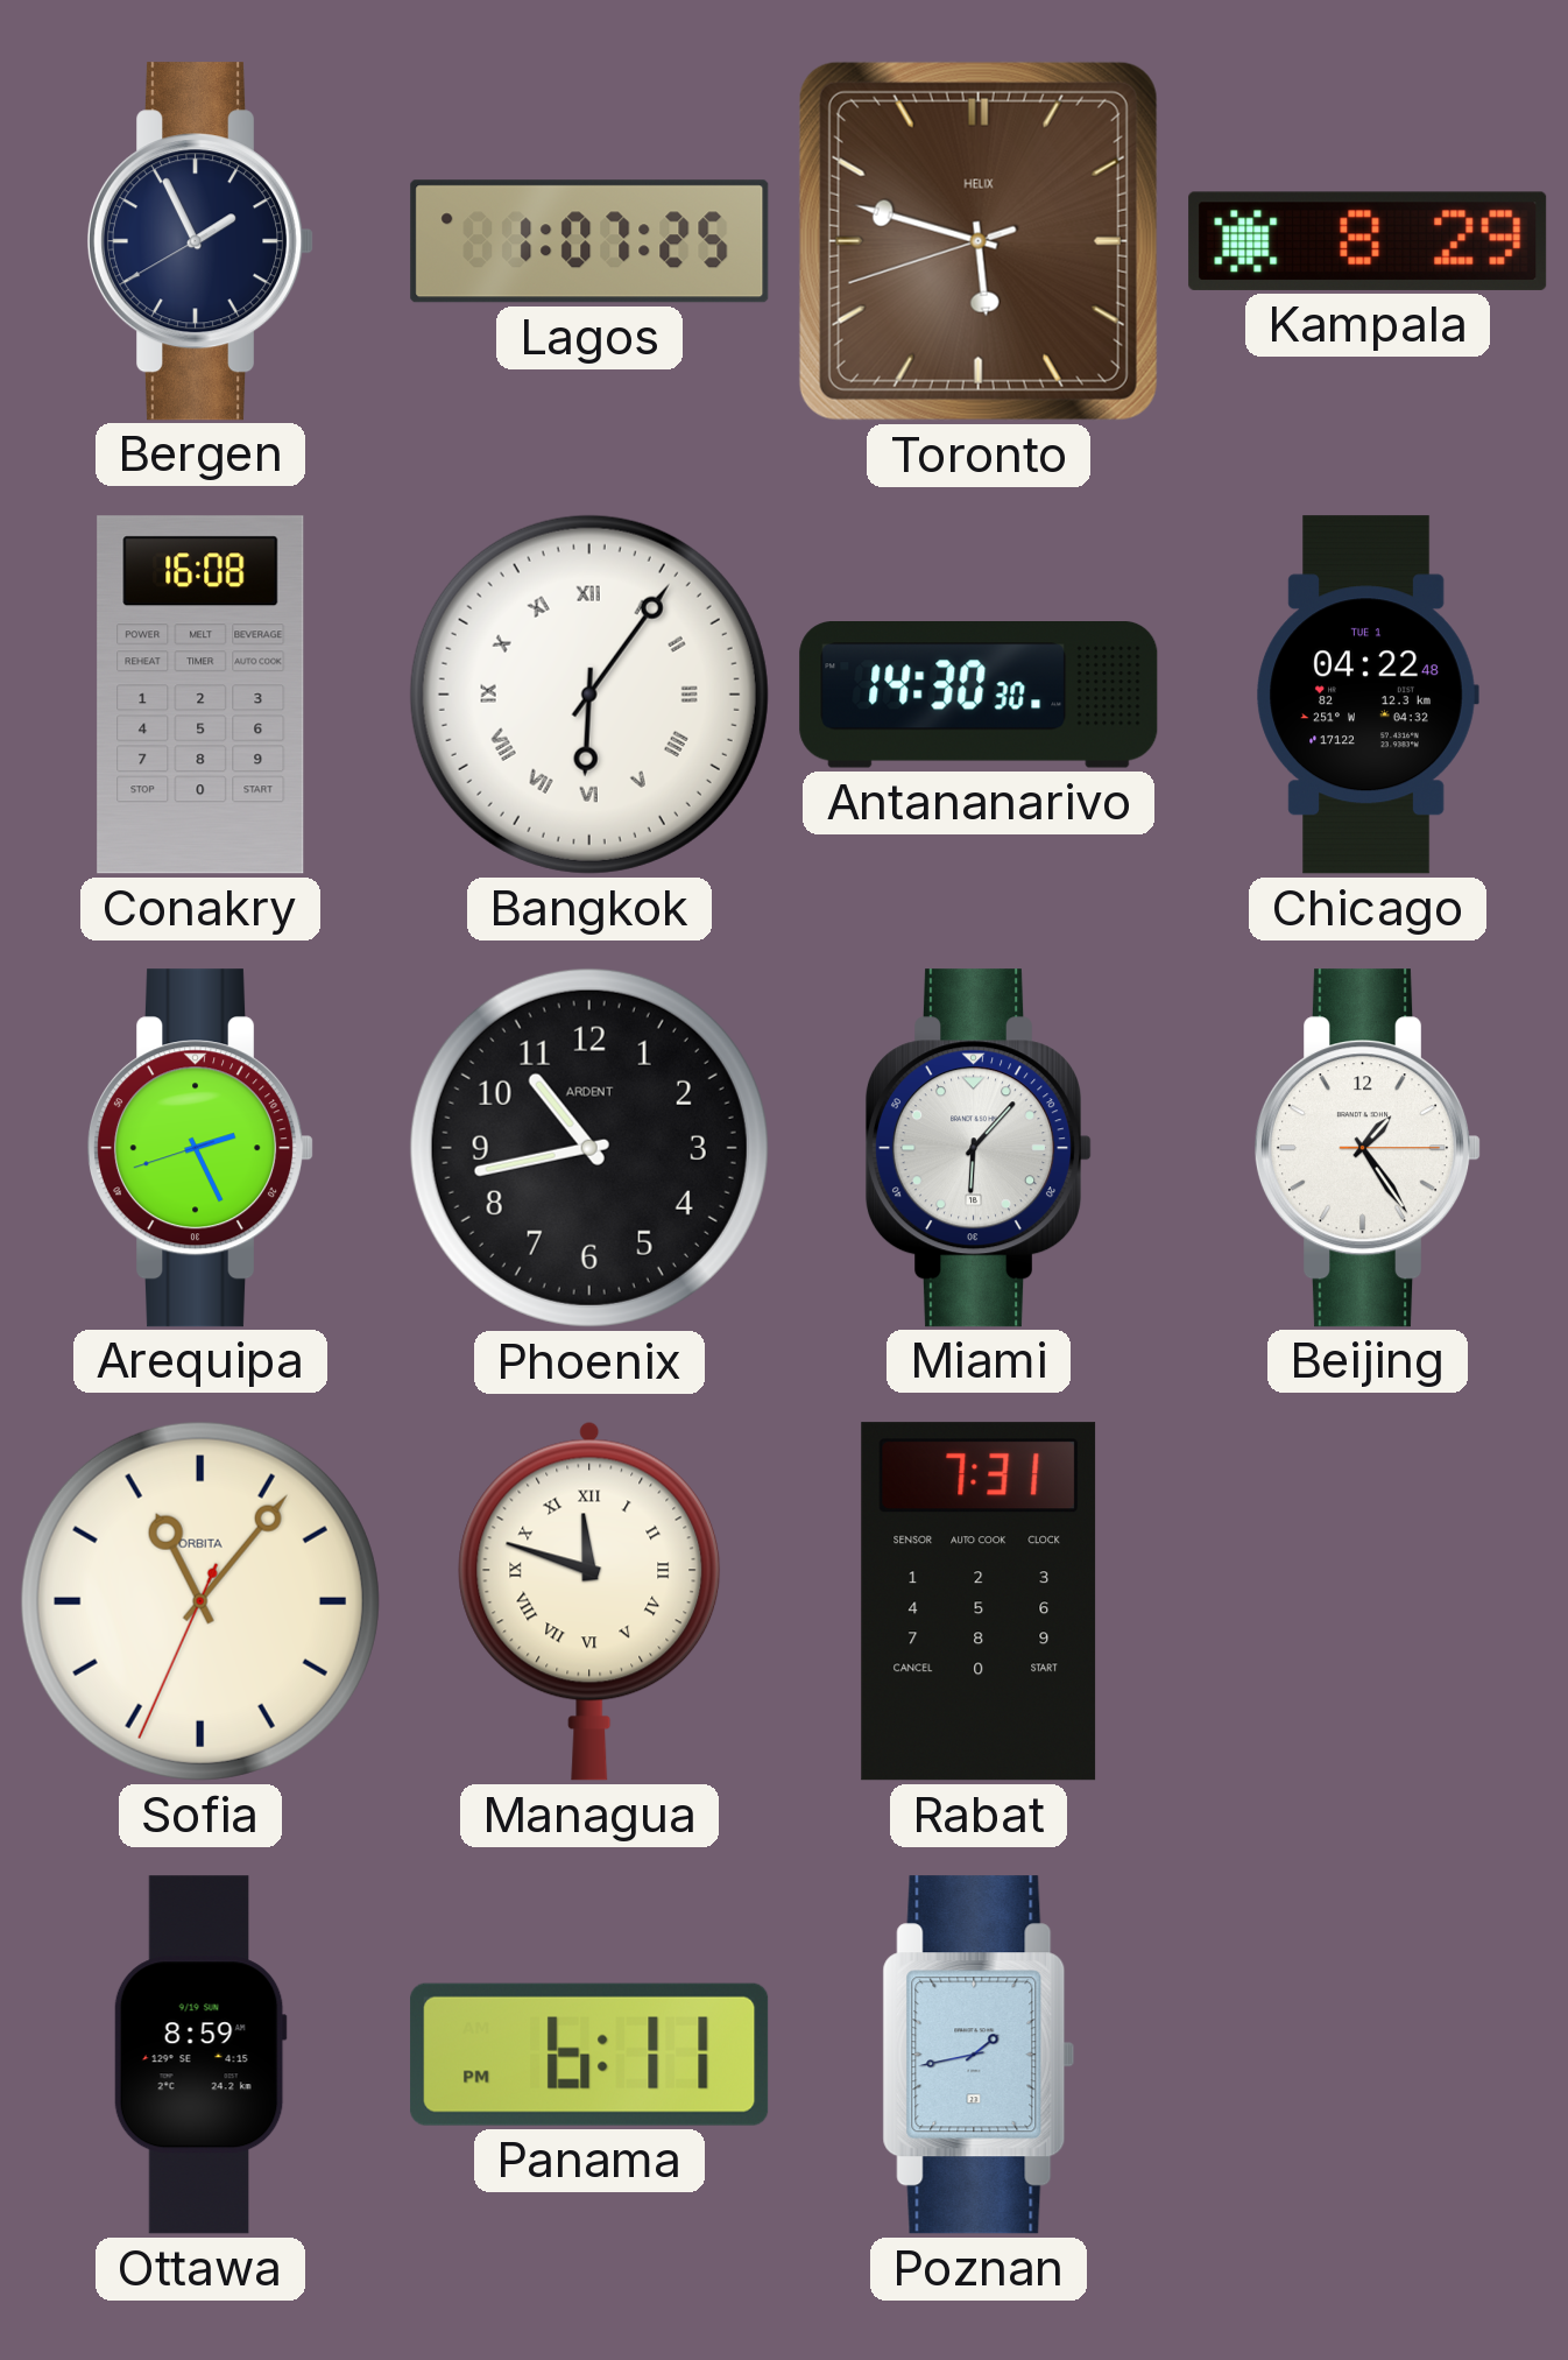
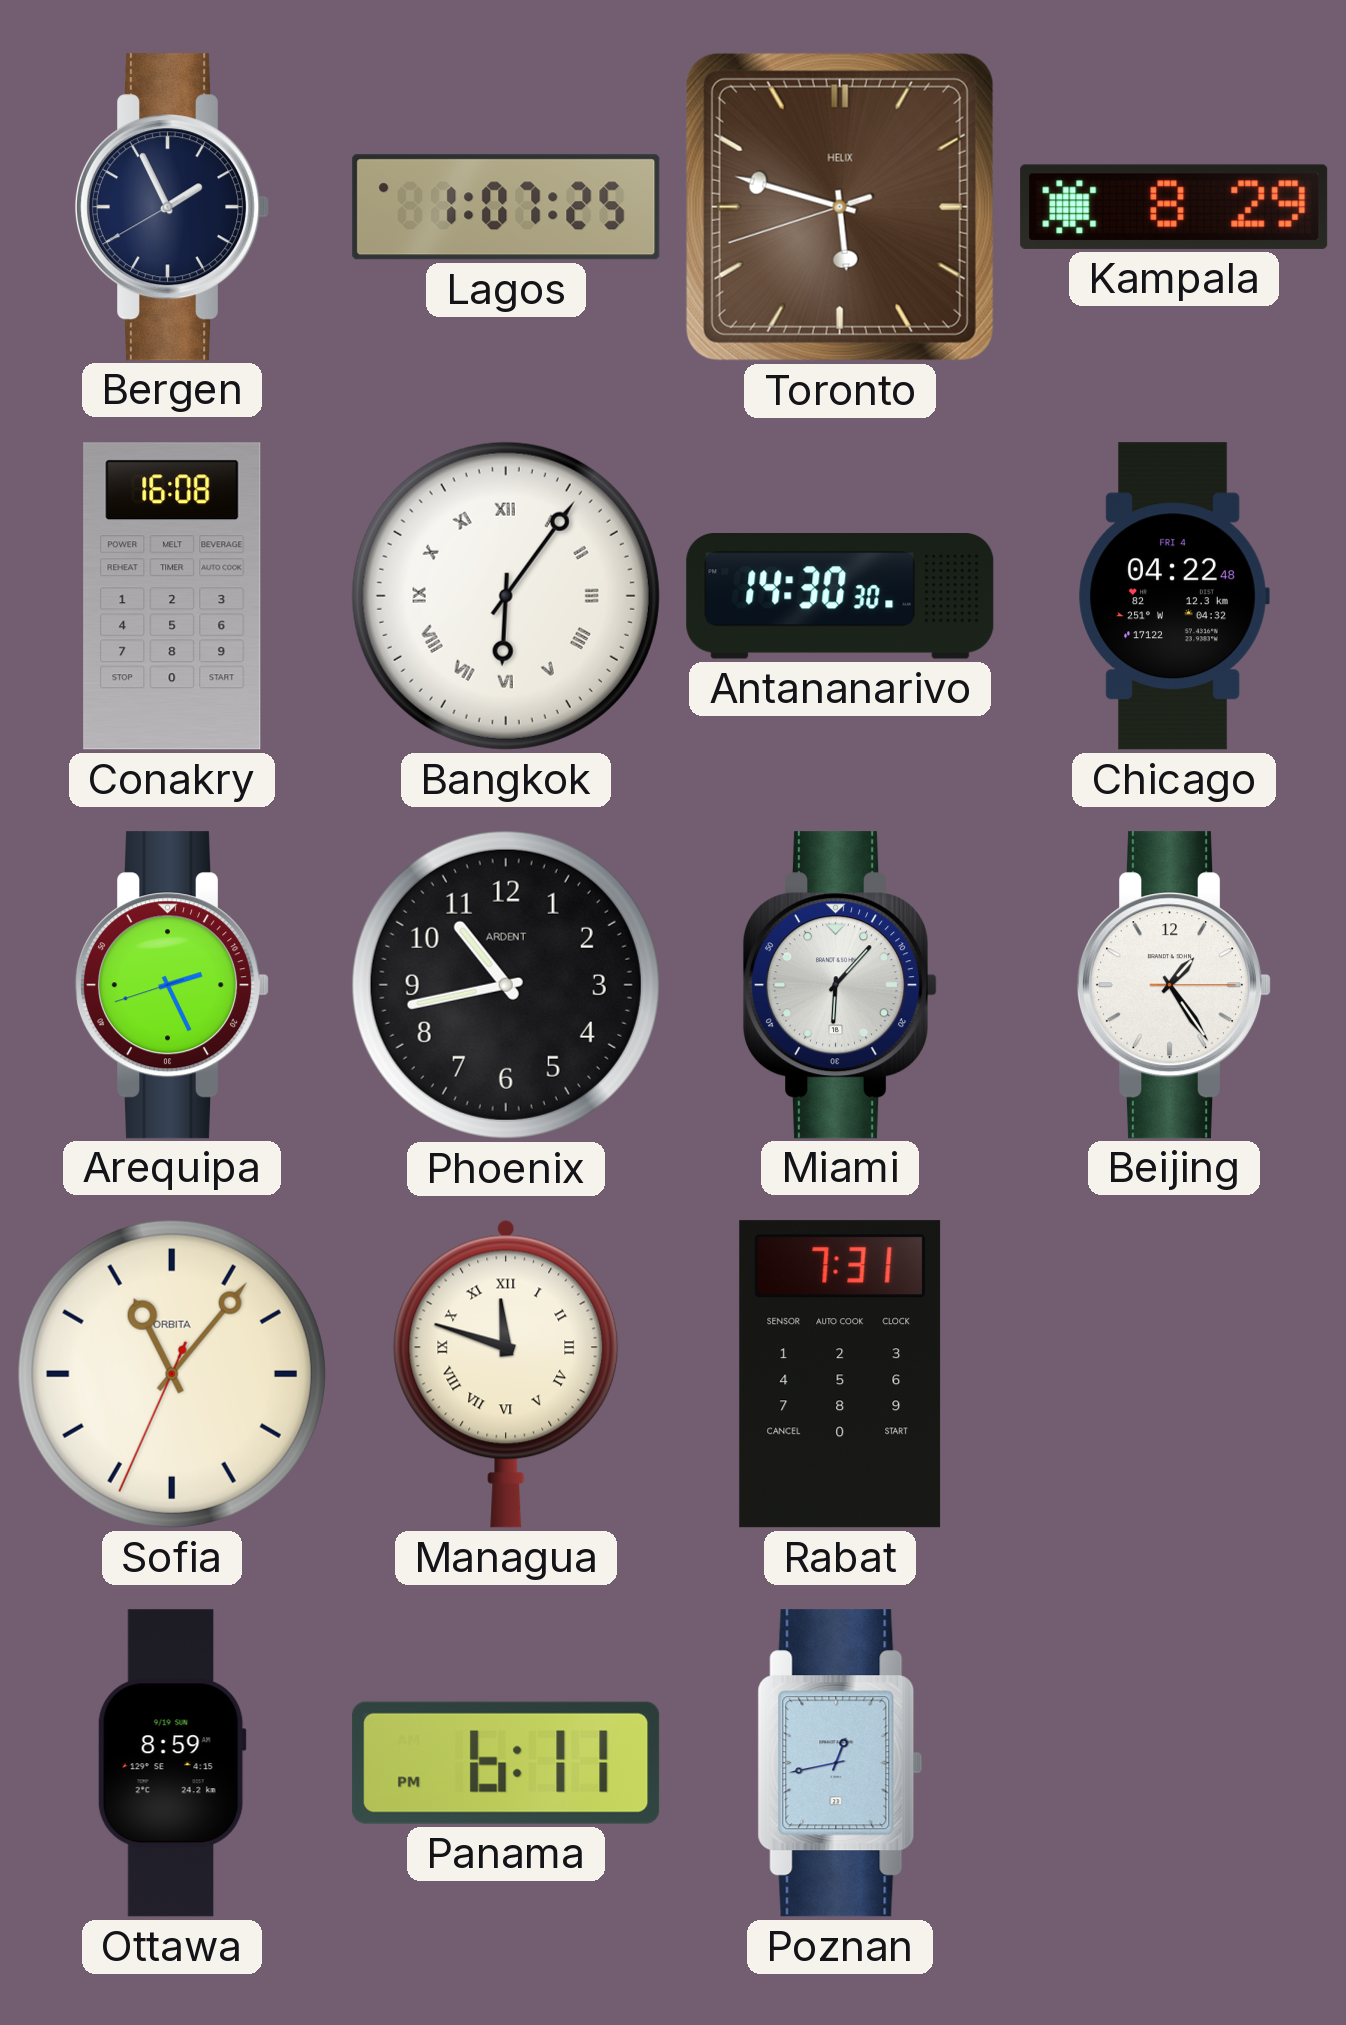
Chicago date: TUE 1 -> FRI 4
Poznan: 1:43 -> 12:43
